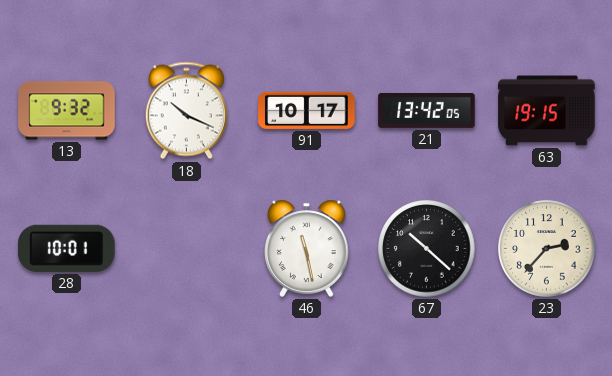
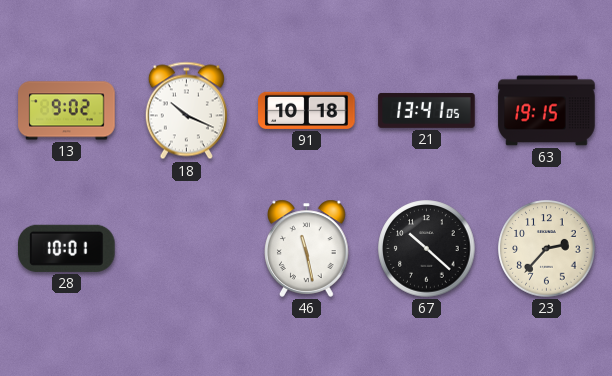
13: 9:32 -> 9:02
91: 10:17 -> 10:18
21: 13:42 -> 13:41
